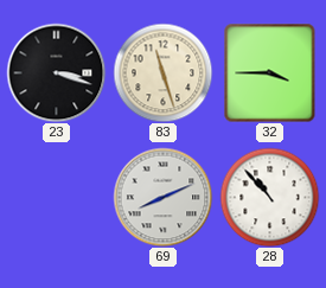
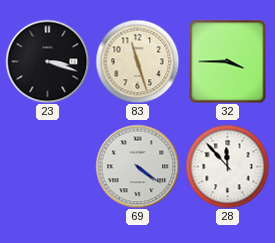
69: 8:11 -> 4:21
28: 10:53 -> 11:53
